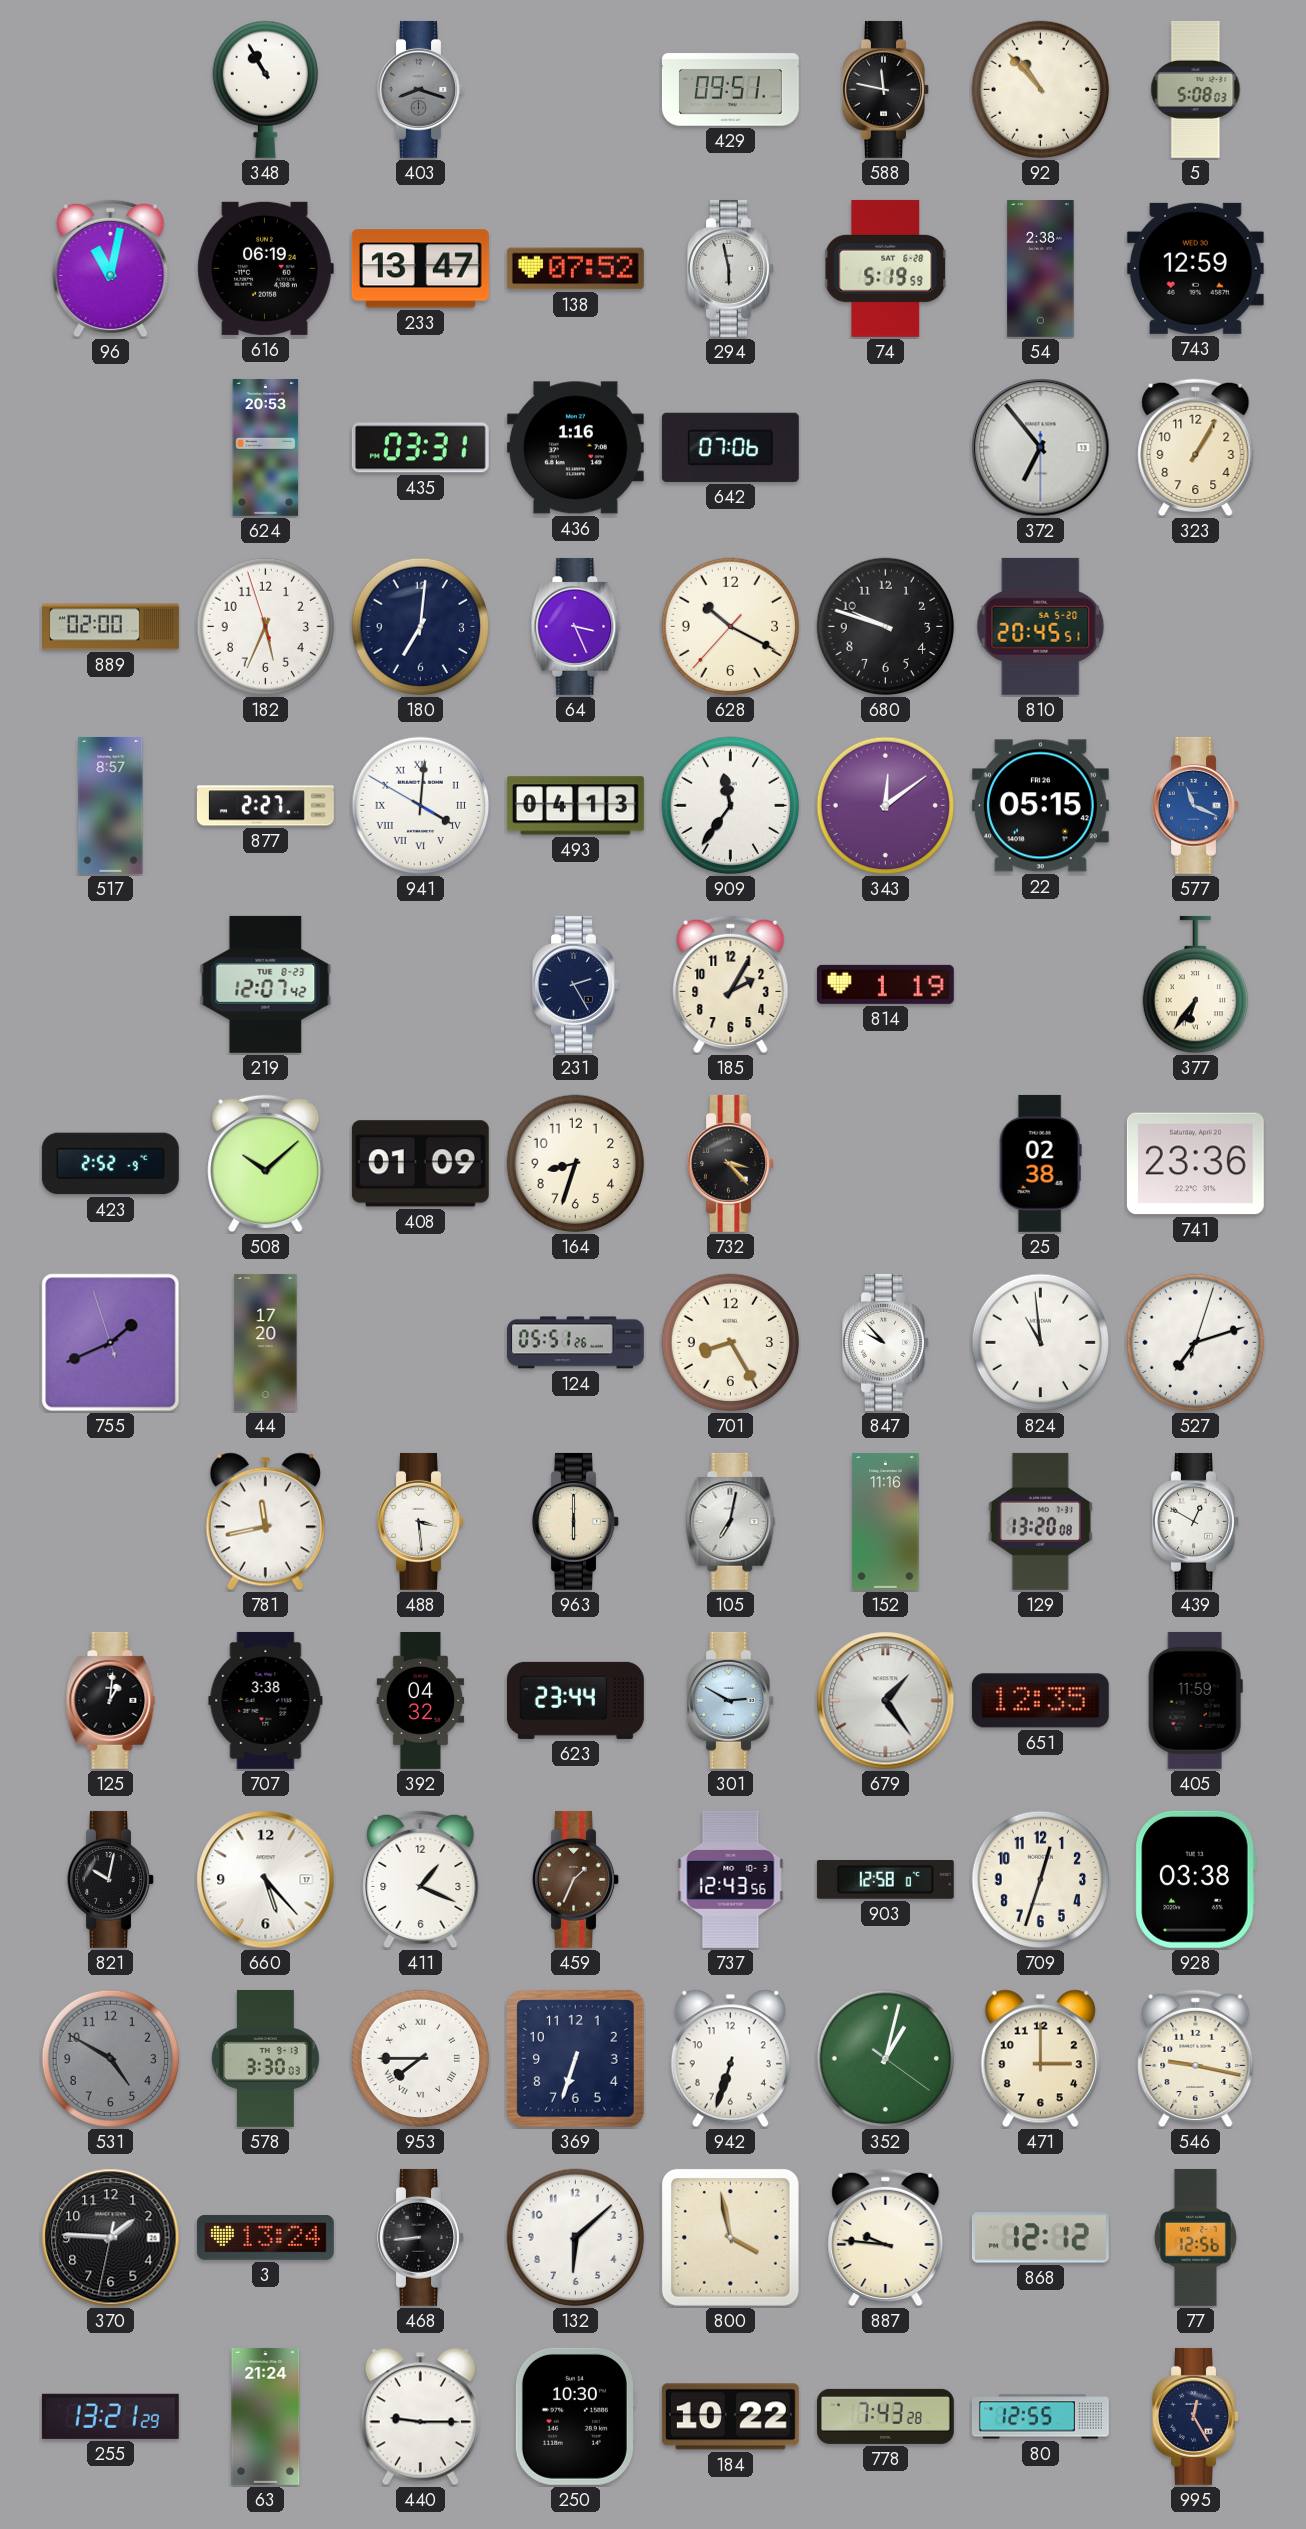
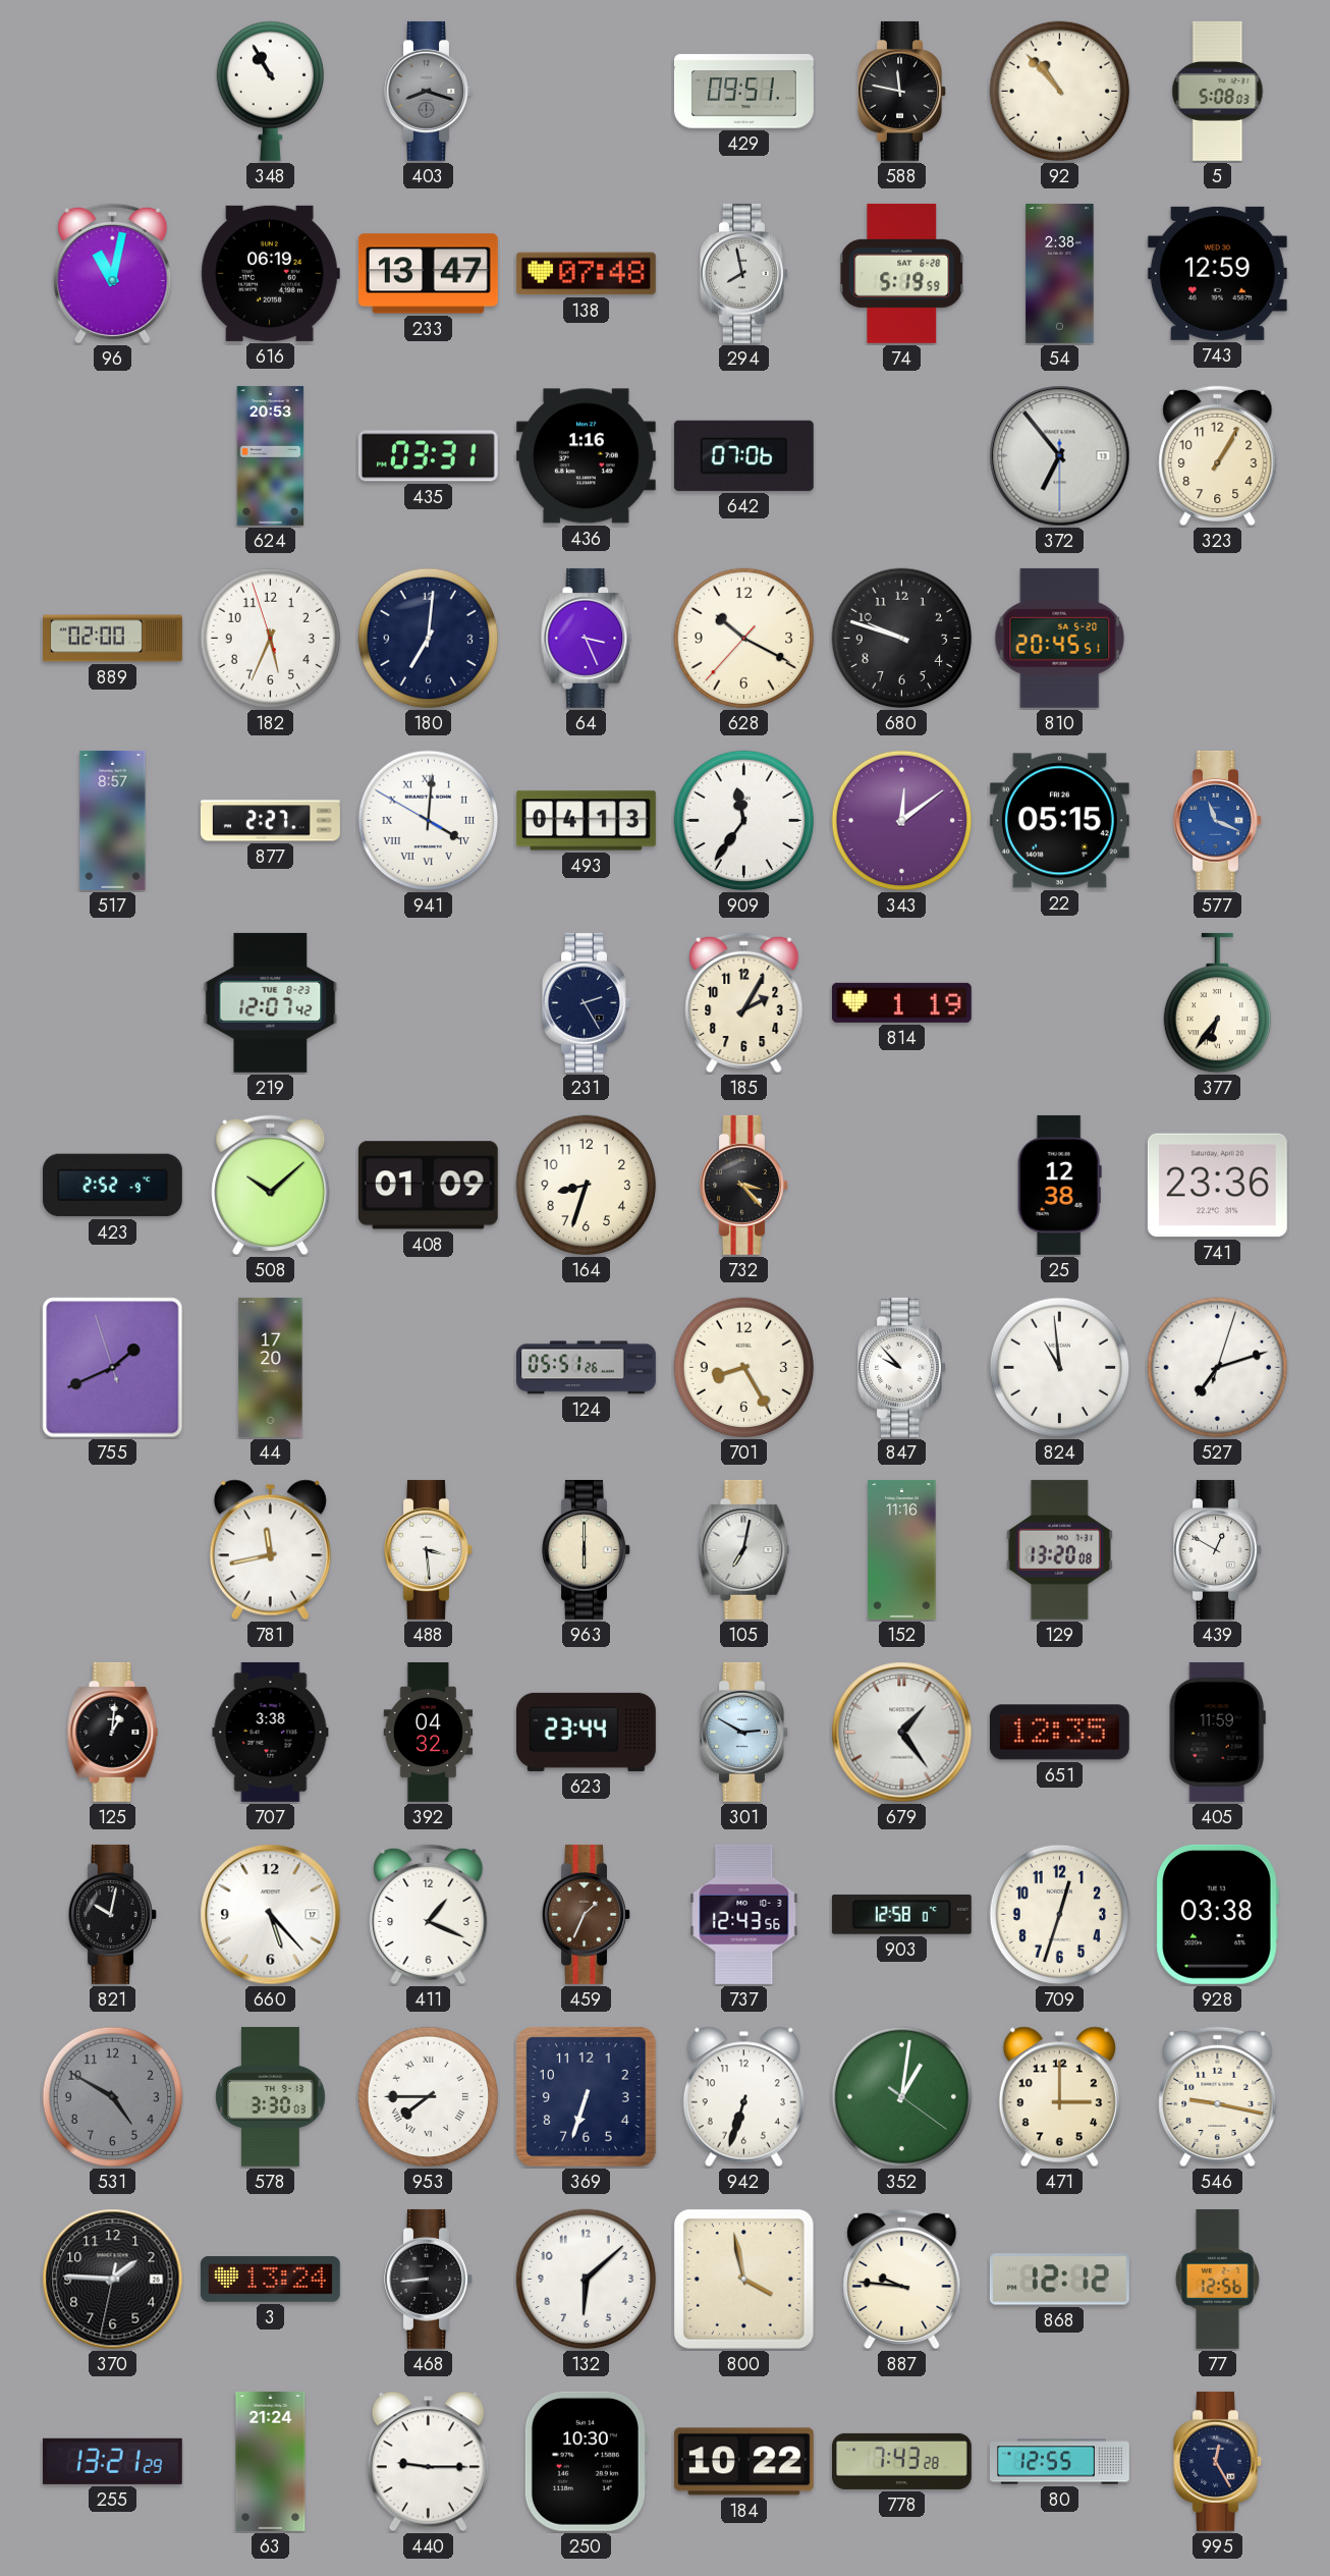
138: 07:52 -> 07:48
294: 5:58 -> 7:58
25: 02:38 -> 12:38
352: 1:02 -> 1:01
